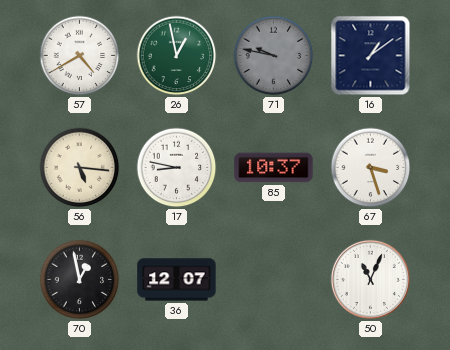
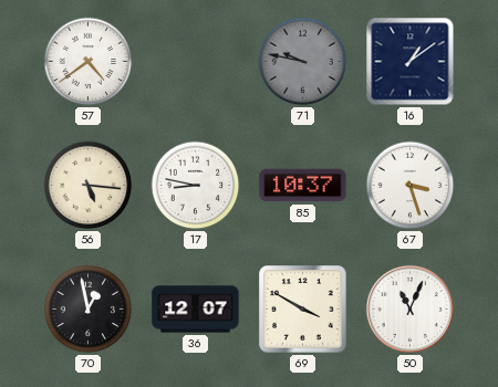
57: 4:40 -> 4:39
26: 12:58 -> none
69: none -> 3:50
